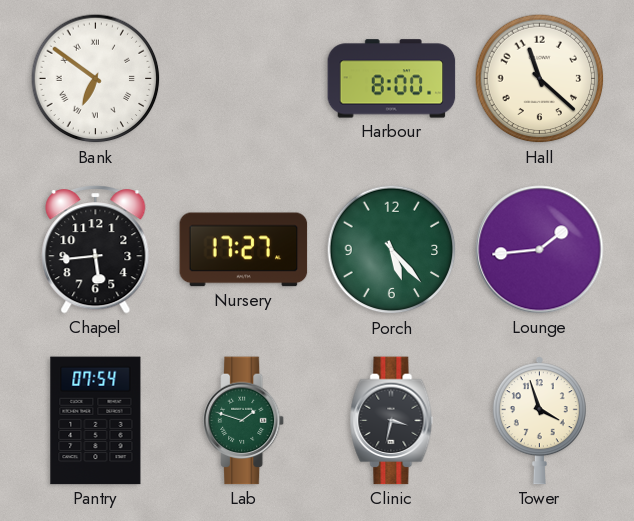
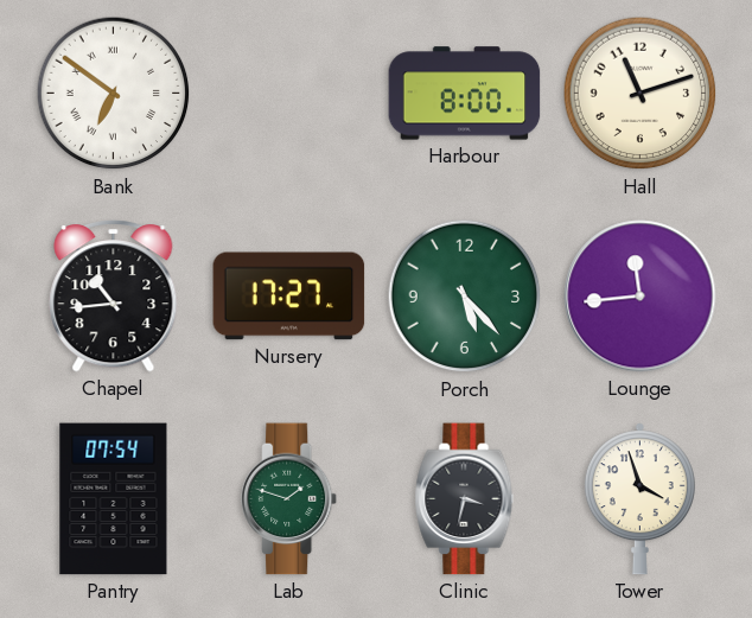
Hall: 11:22 -> 11:12
Chapel: 5:44 -> 10:44
Lounge: 1:44 -> 11:44
